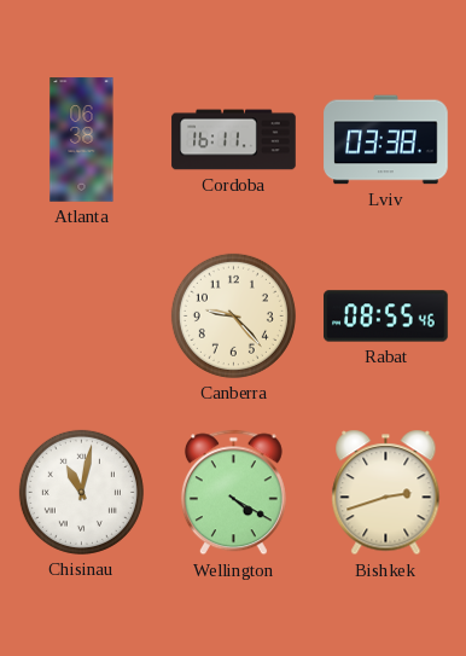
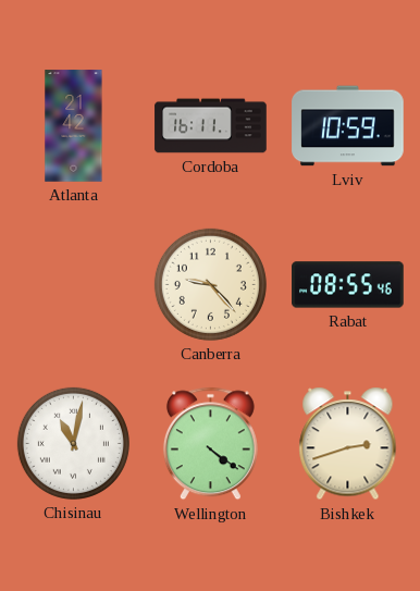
Atlanta: 06:38 -> 21:42
Lviv: 03:38 -> 10:59
Wellington: 4:20 -> 4:21
